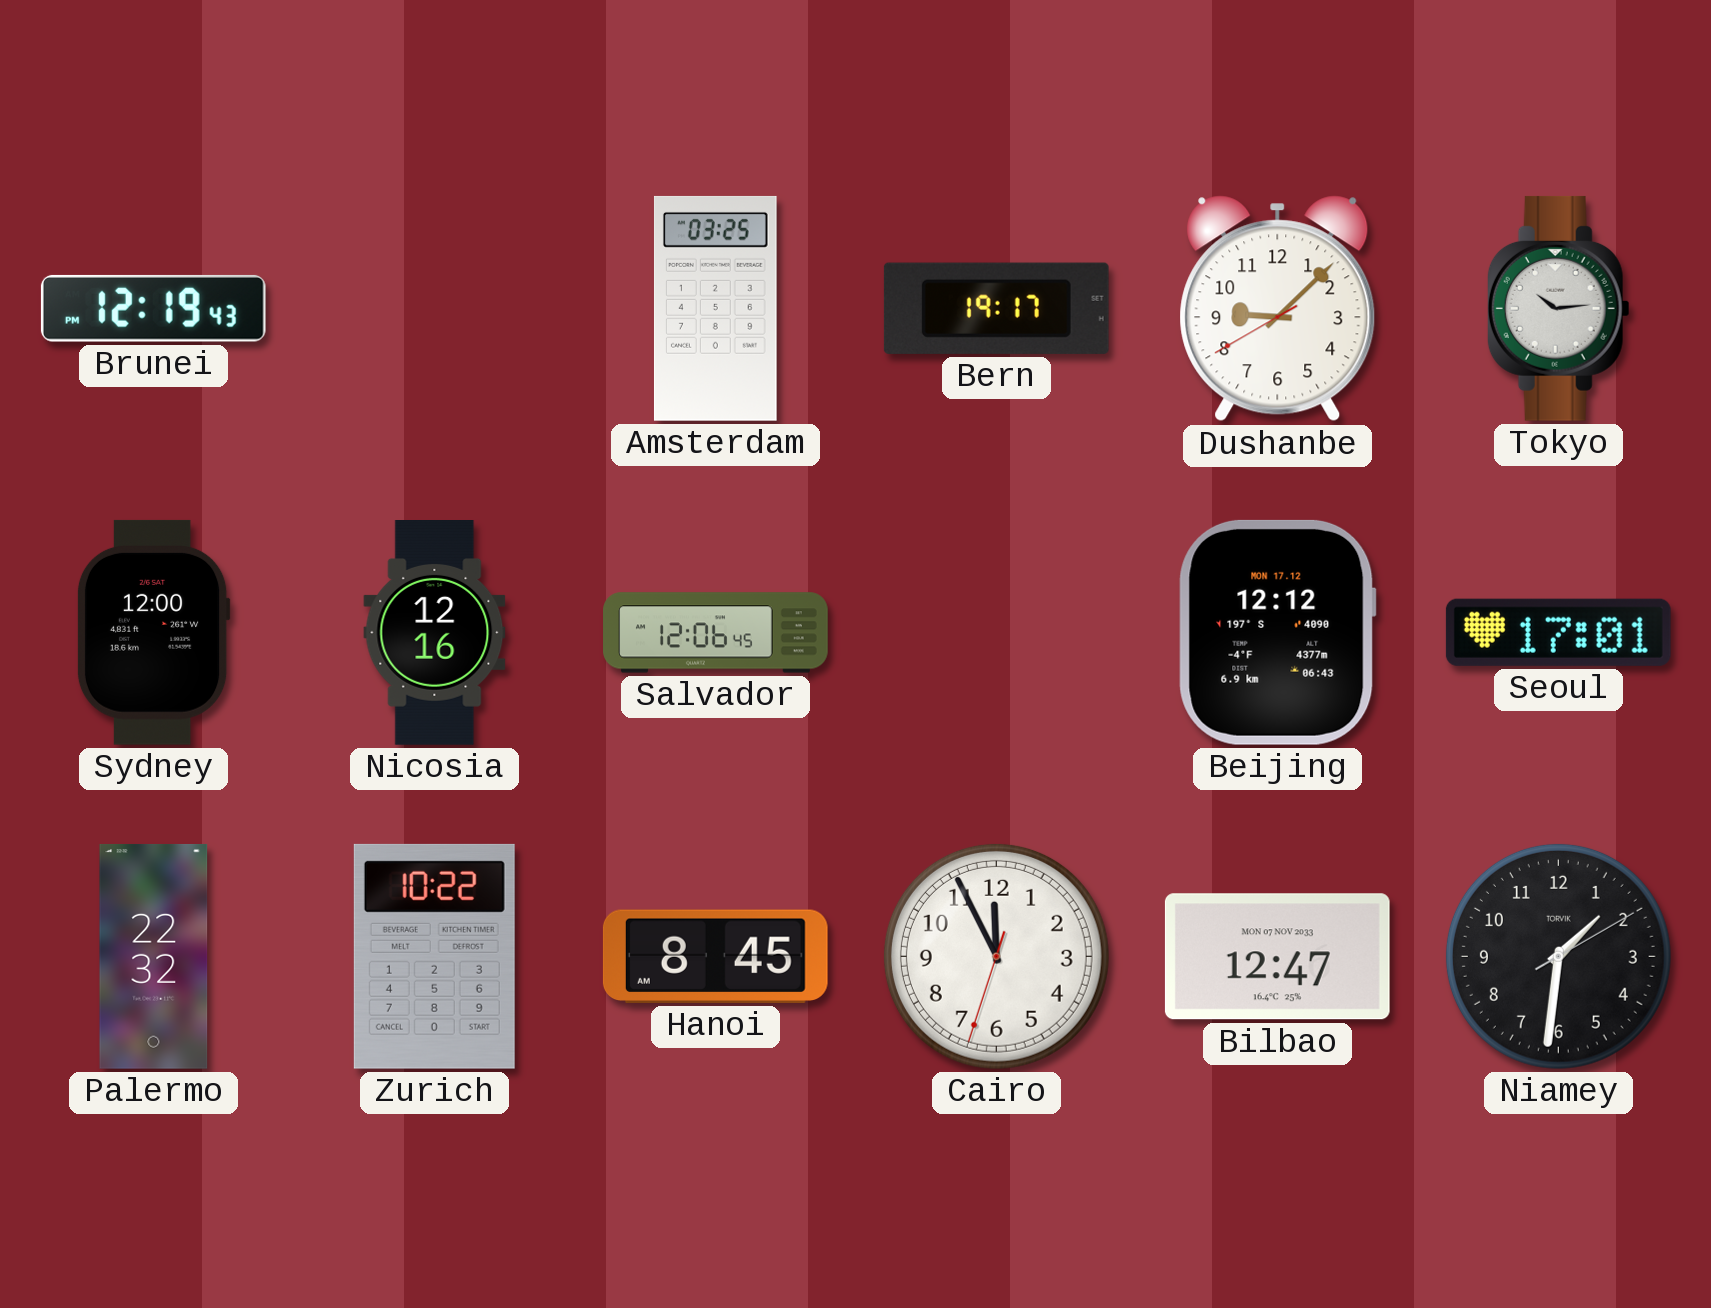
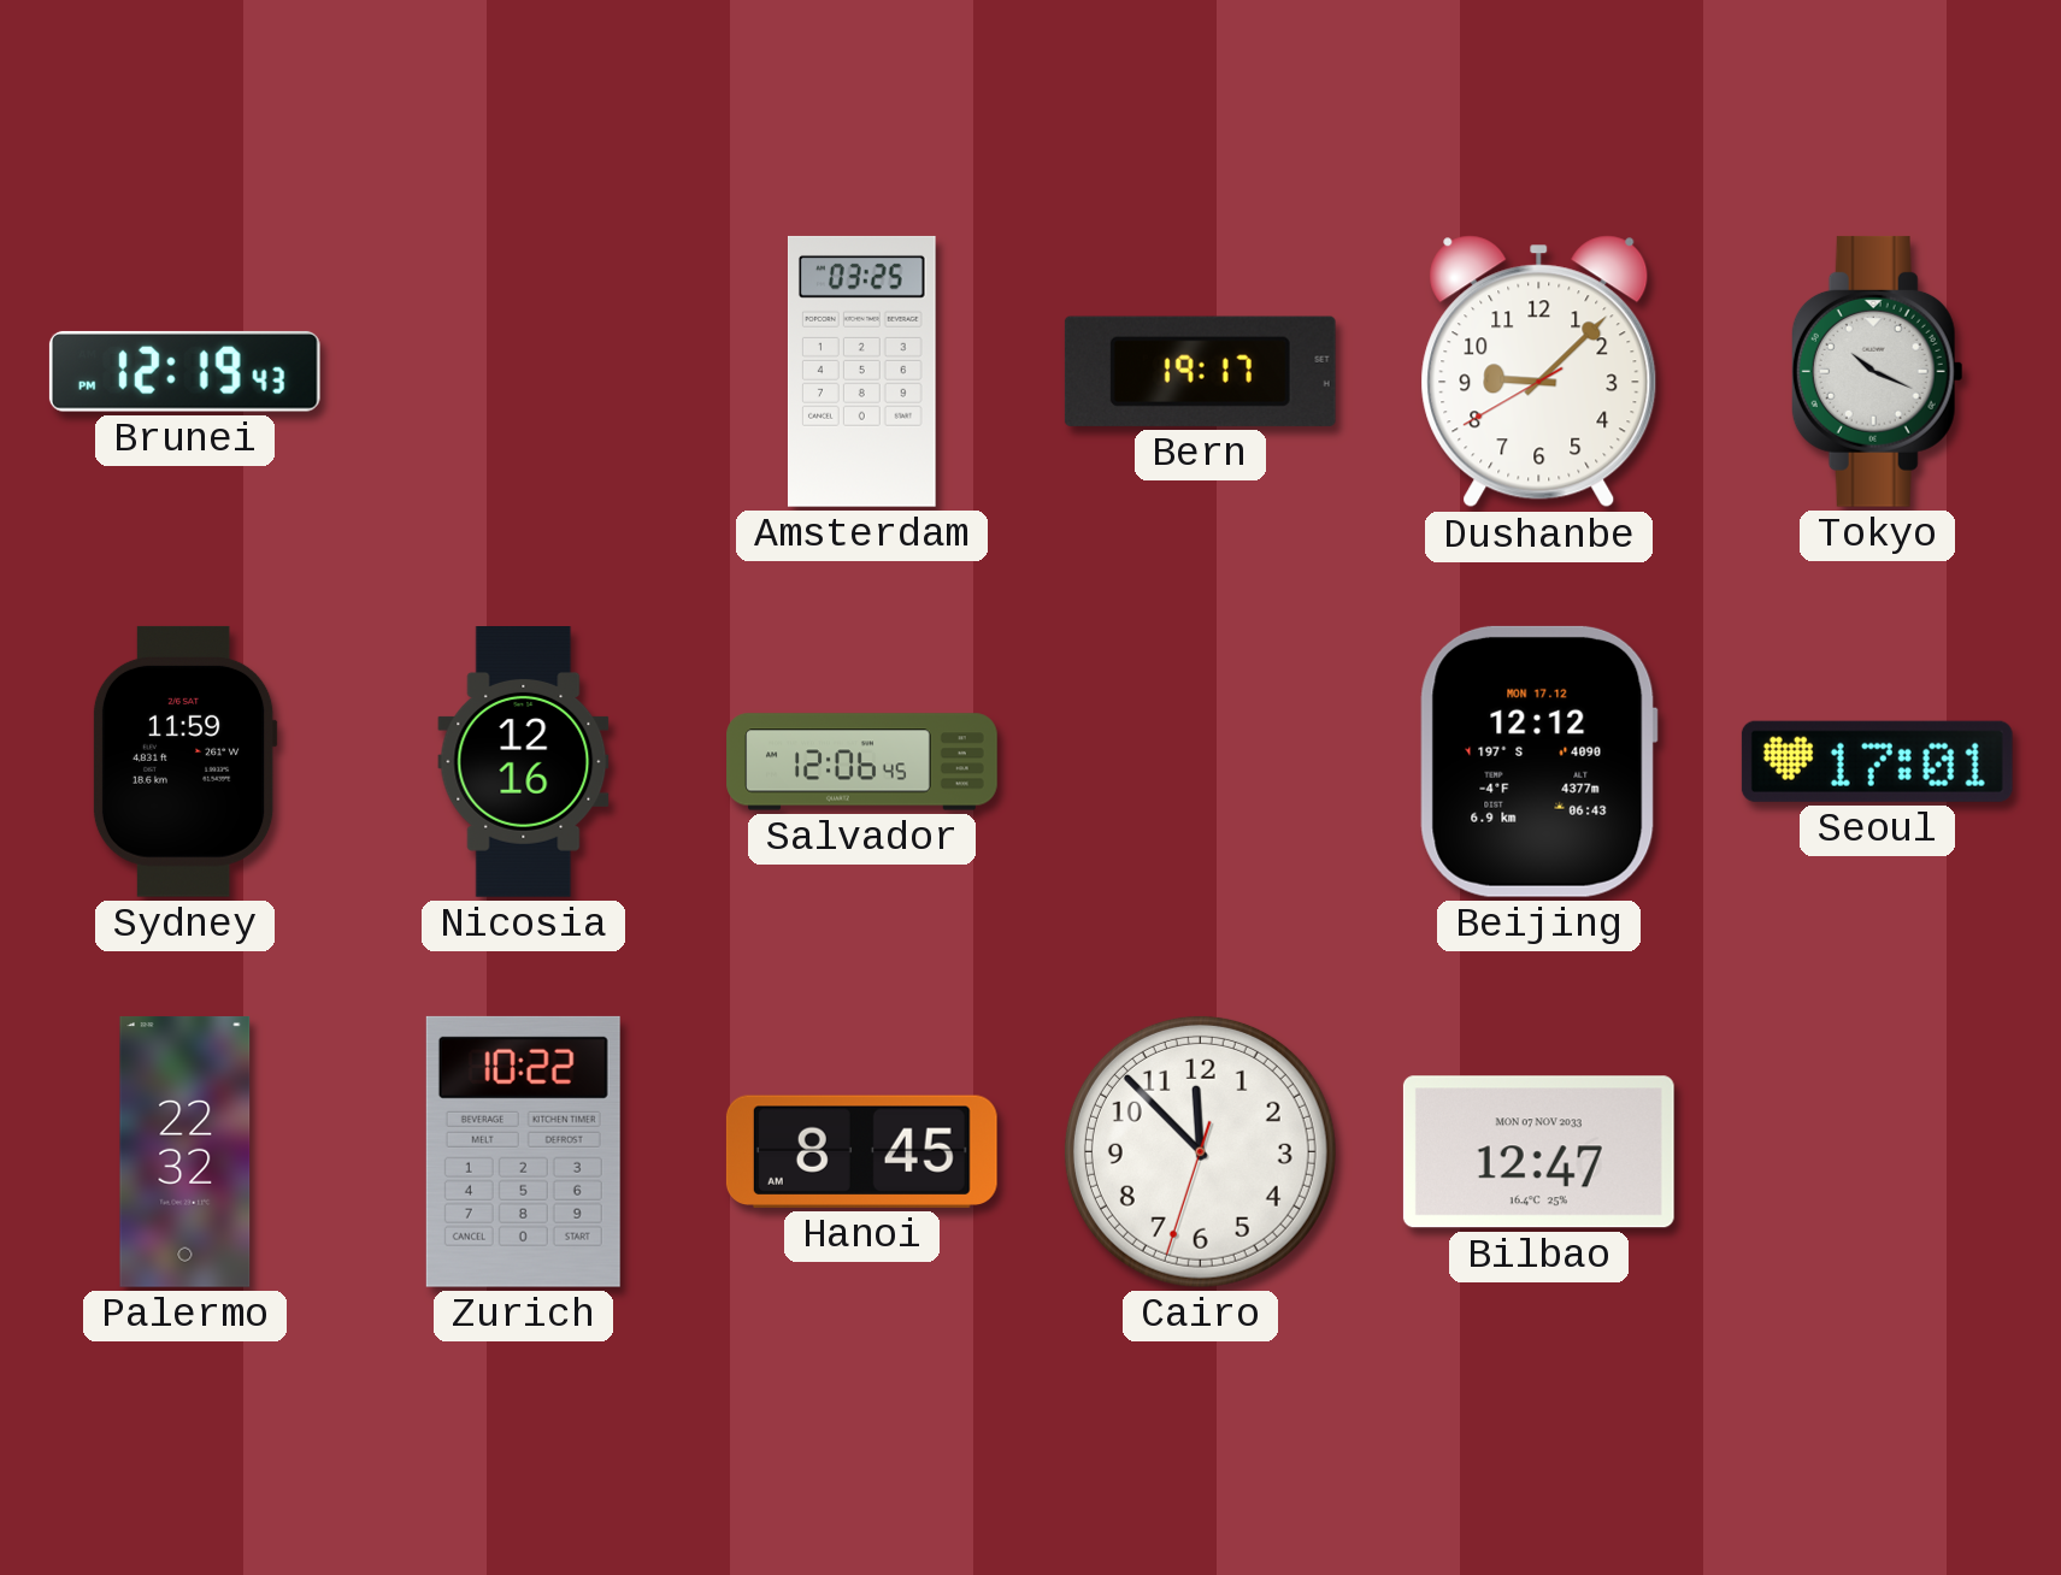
Tokyo: 10:14 -> 10:19
Sydney: 12:00 -> 11:59
Cairo: 11:55 -> 11:52
Niamey: 1:31 -> none
